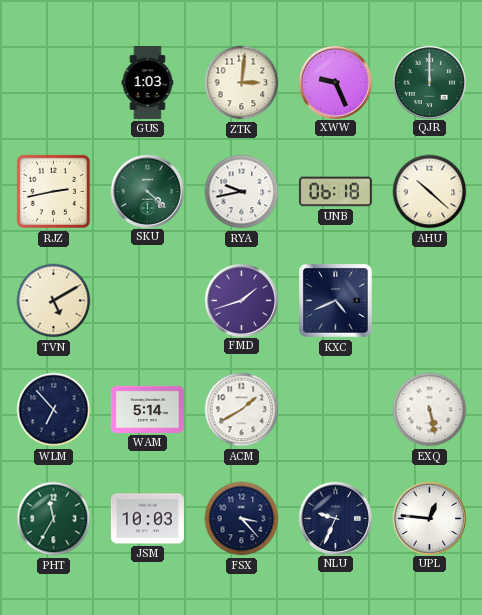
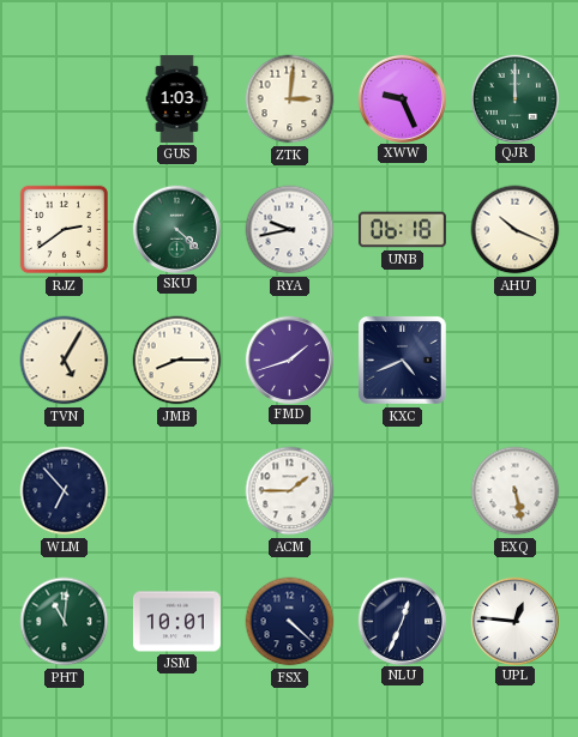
RJZ: 2:43 -> 2:39
AHU: 10:22 -> 10:19
TVN: 5:10 -> 5:05
JMB: none -> 8:15
WAM: 5:14 -> none
ACM: 1:40 -> 1:45
PHT: 11:35 -> 11:01
JSM: 10:03 -> 10:01
FSX: 3:23 -> 4:22
NLU: 9:34 -> 12:34
